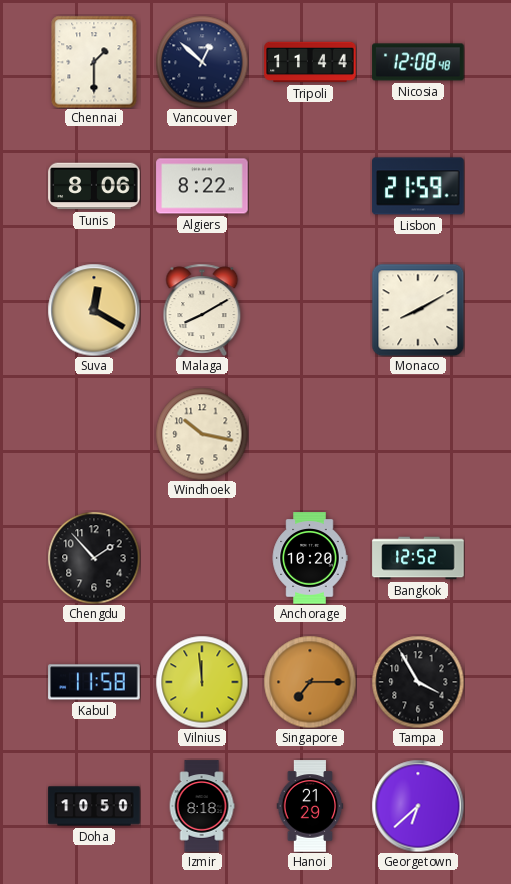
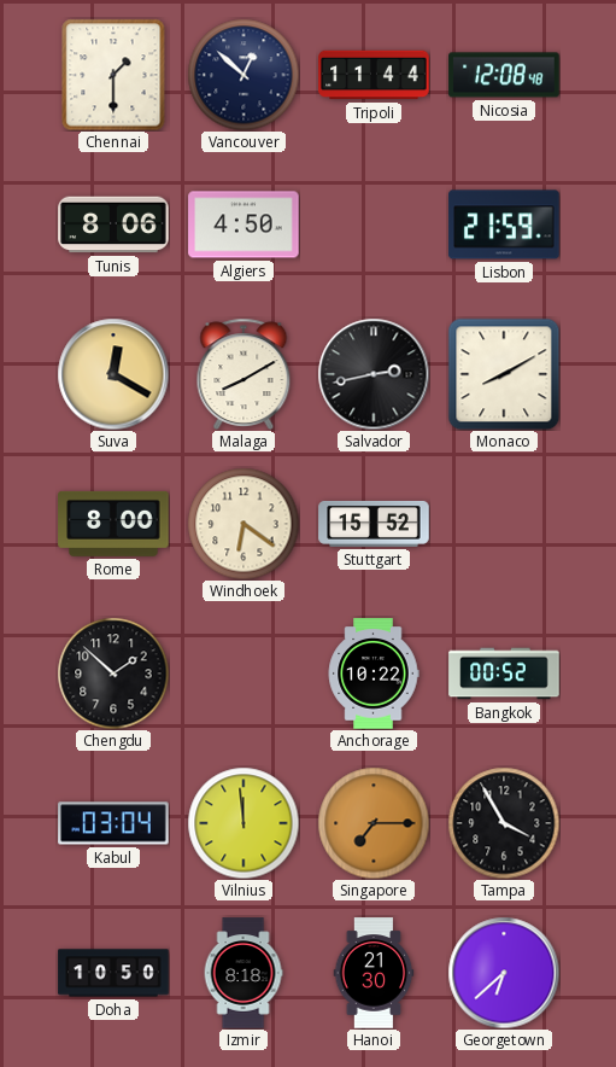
Algiers: 8:22 -> 4:50
Salvador: none -> 2:43
Rome: none -> 8:00
Windhoek: 10:17 -> 6:21
Stuttgart: none -> 15:52
Chengdu: 1:53 -> 1:52
Anchorage: 10:20 -> 10:22
Bangkok: 12:52 -> 00:52
Kabul: 11:58 -> 03:04
Hanoi: 21:29 -> 21:30
